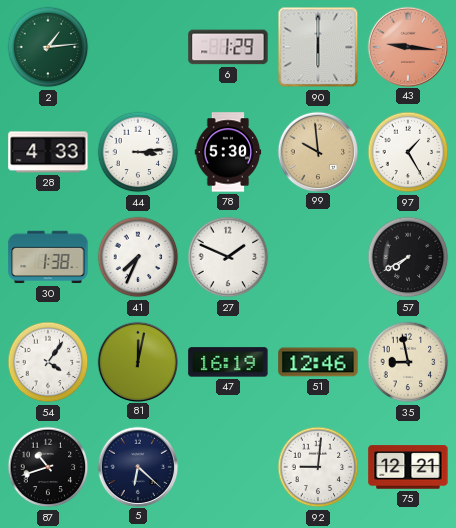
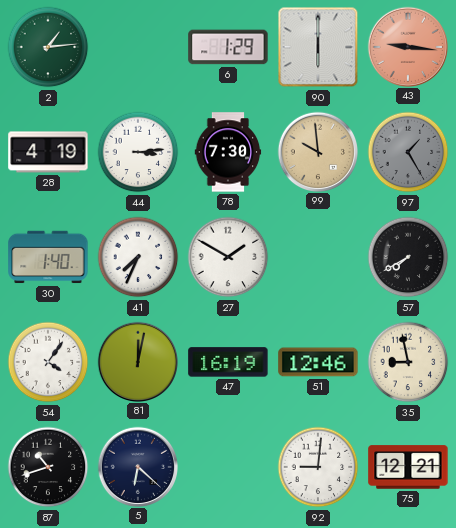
28: 4:33 -> 4:19
78: 5:30 -> 7:30
97 dial: white -> grey
30: 1:38 -> 1:40
27: 1:49 -> 1:50
